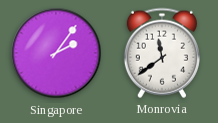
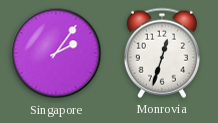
Monrovia: 11:39 -> 12:33
